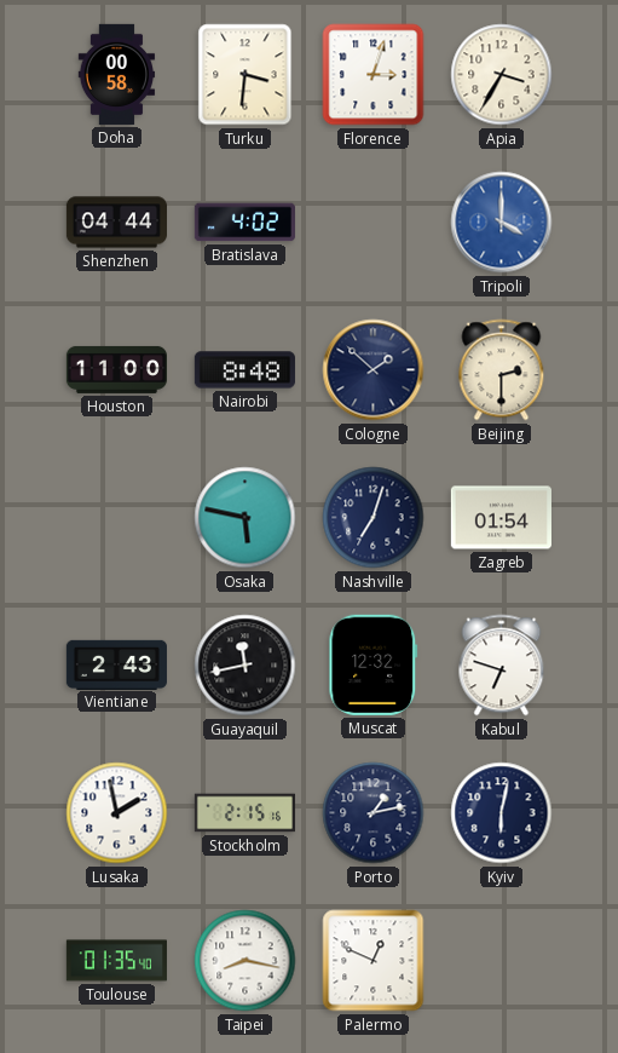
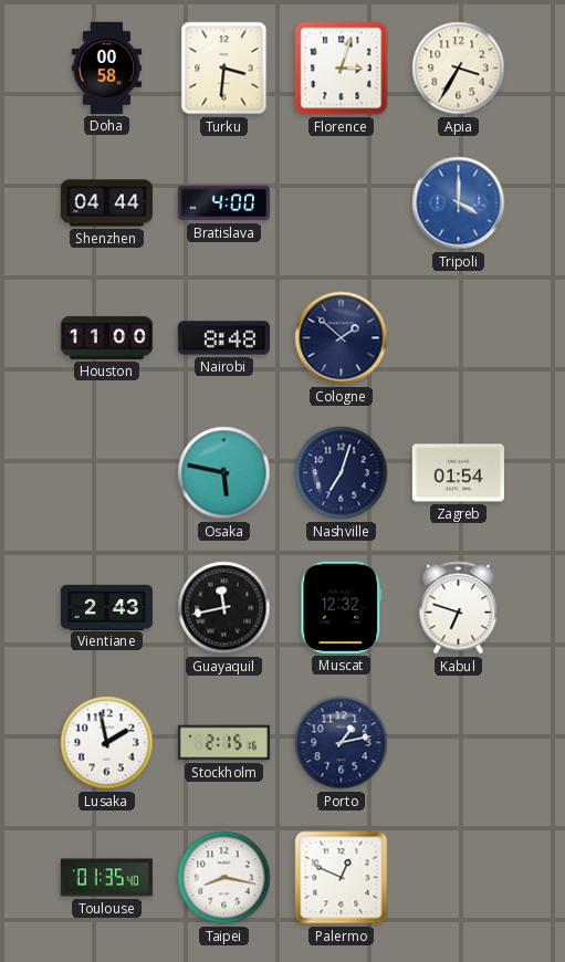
Bratislava: 4:02 -> 4:00
Beijing: 2:30 -> none
Kyiv: 6:02 -> none
